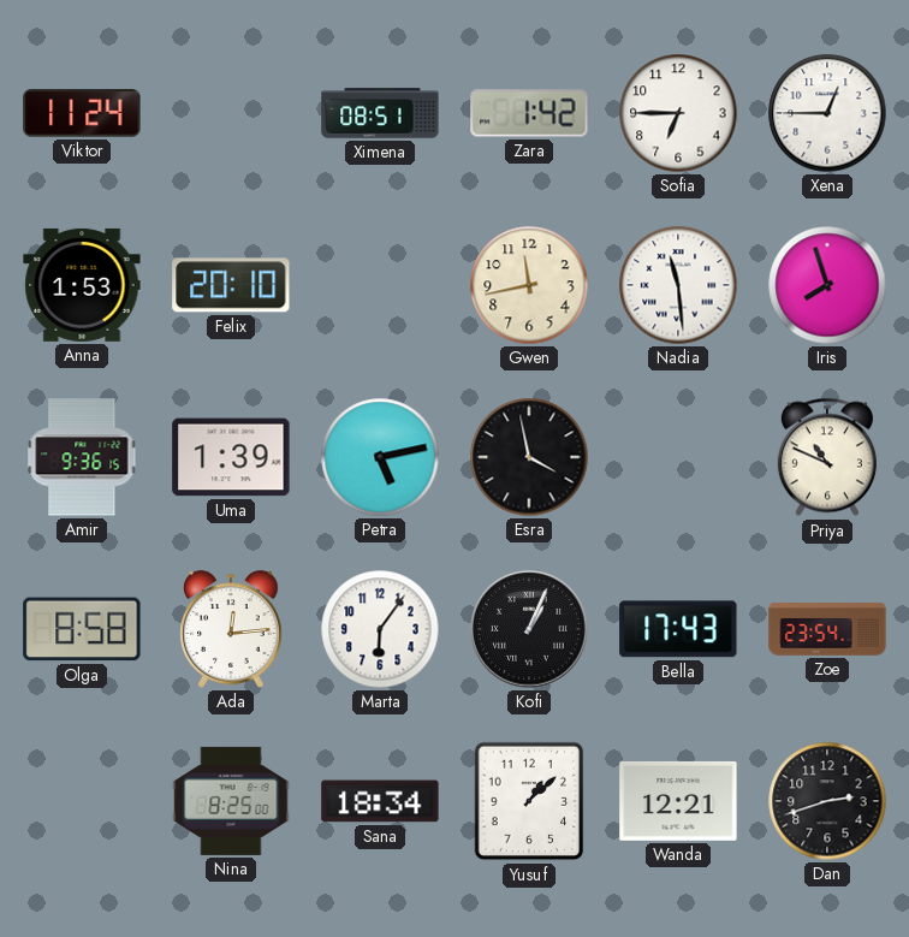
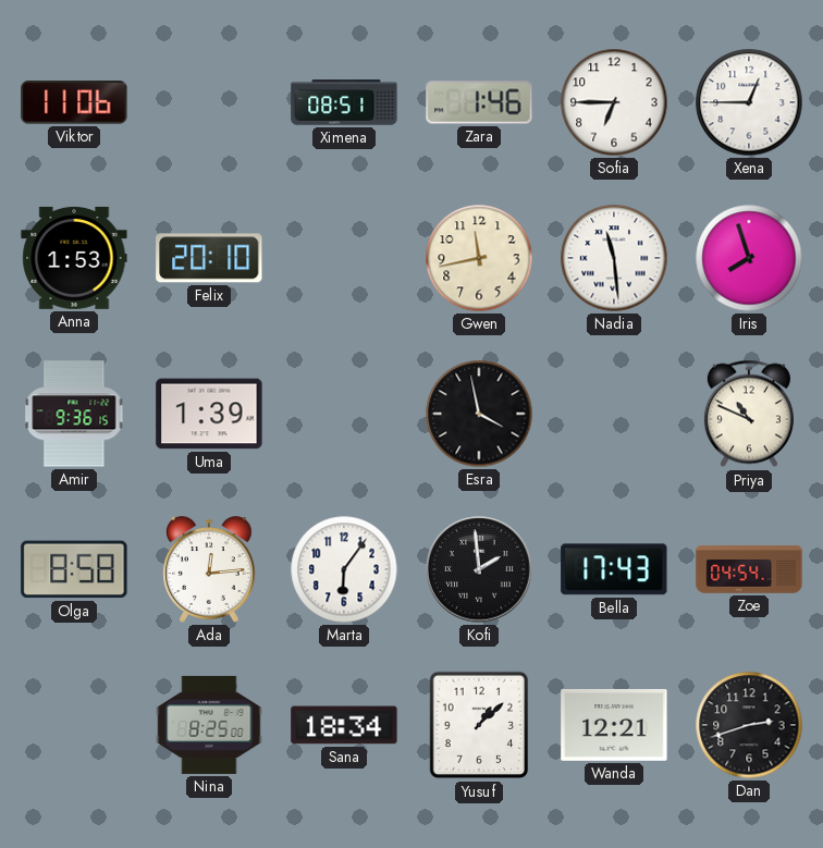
Viktor: 11:24 -> 11:06
Zara: 1:42 -> 1:46
Petra: 5:13 -> none
Kofi: 1:04 -> 1:59
Zoe: 23:54 -> 04:54
